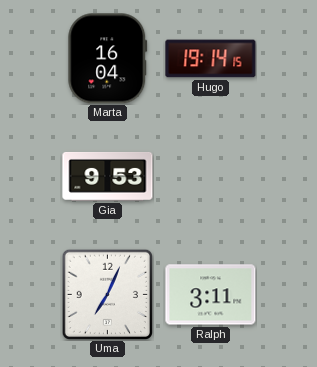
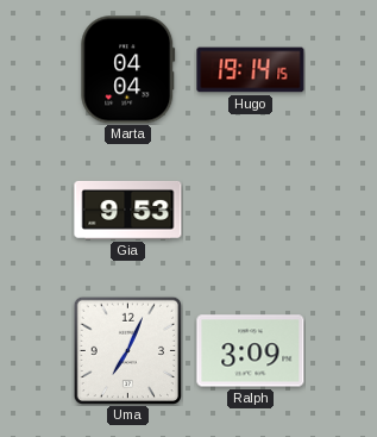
Marta: 16:04 -> 04:04
Ralph: 3:11 -> 3:09
